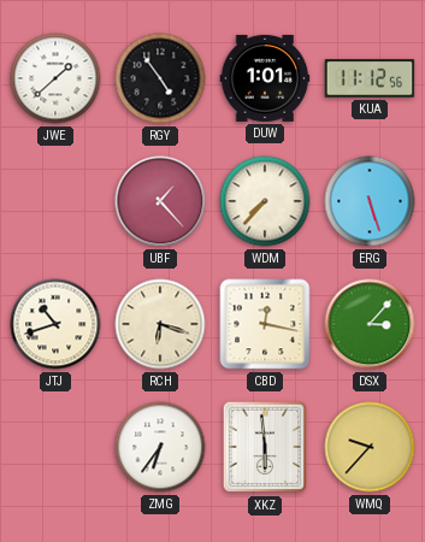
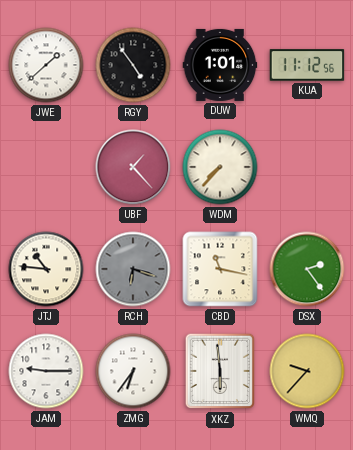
ERG: 5:27 -> none
JTJ: 10:42 -> 10:46
RCH dial: cream -> grey
CBD: 12:17 -> 11:17
DSX: 3:07 -> 2:24
JAM: none -> 9:15
